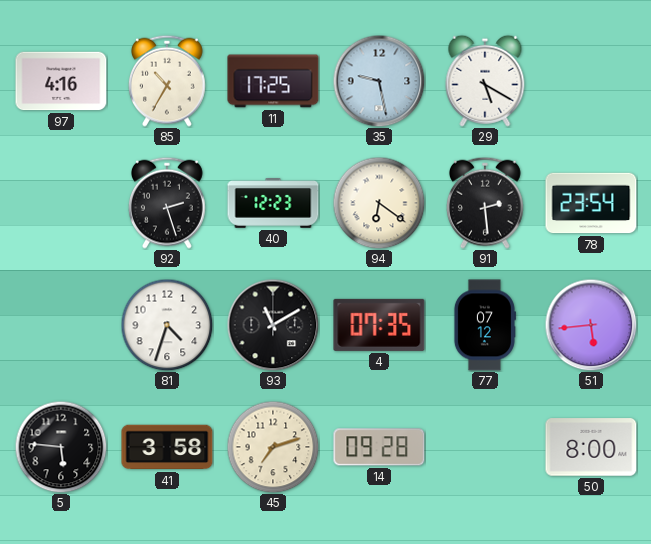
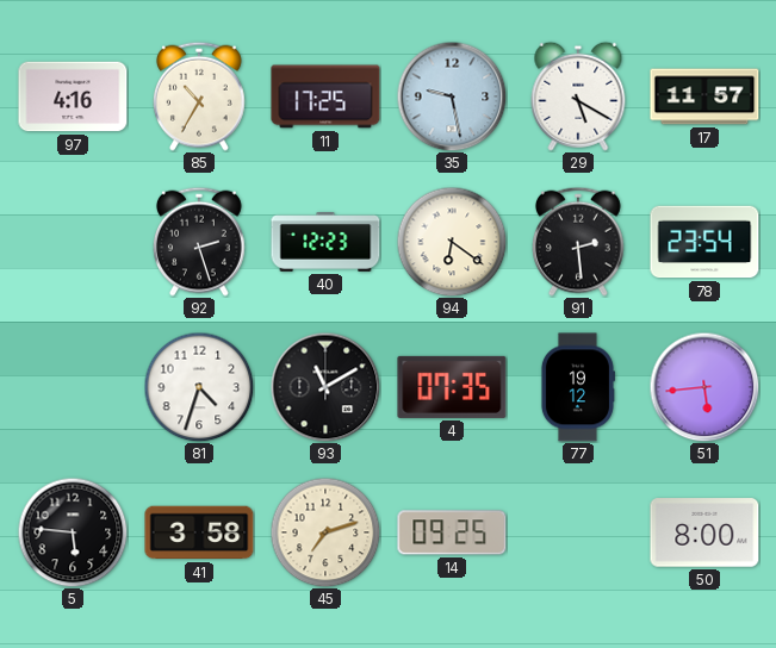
17: none -> 11:57
77: 07:12 -> 19:12
14: 09:28 -> 09:25
